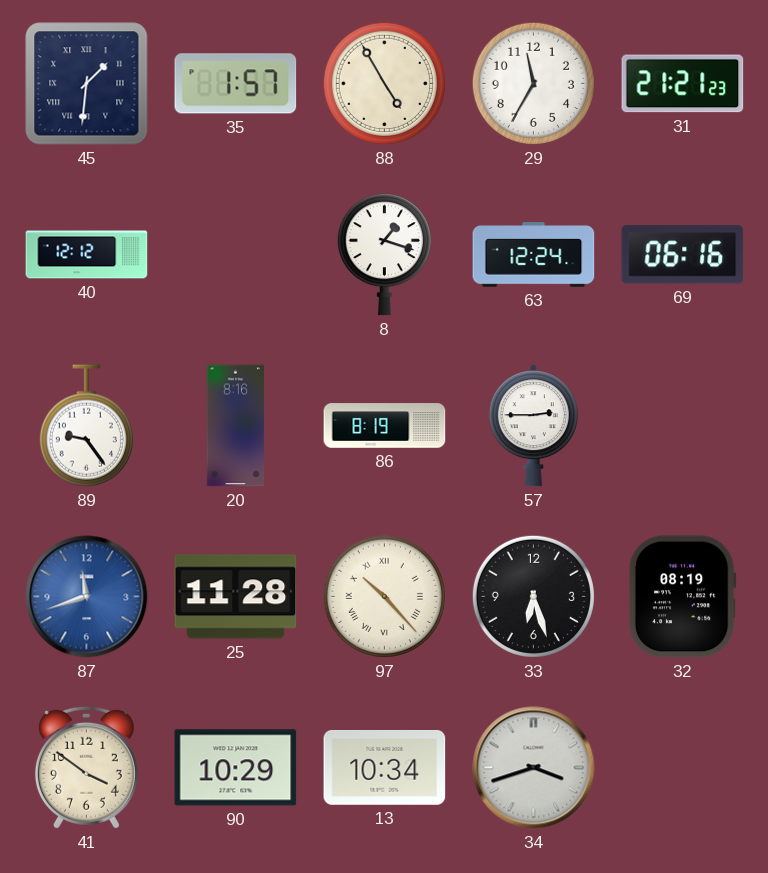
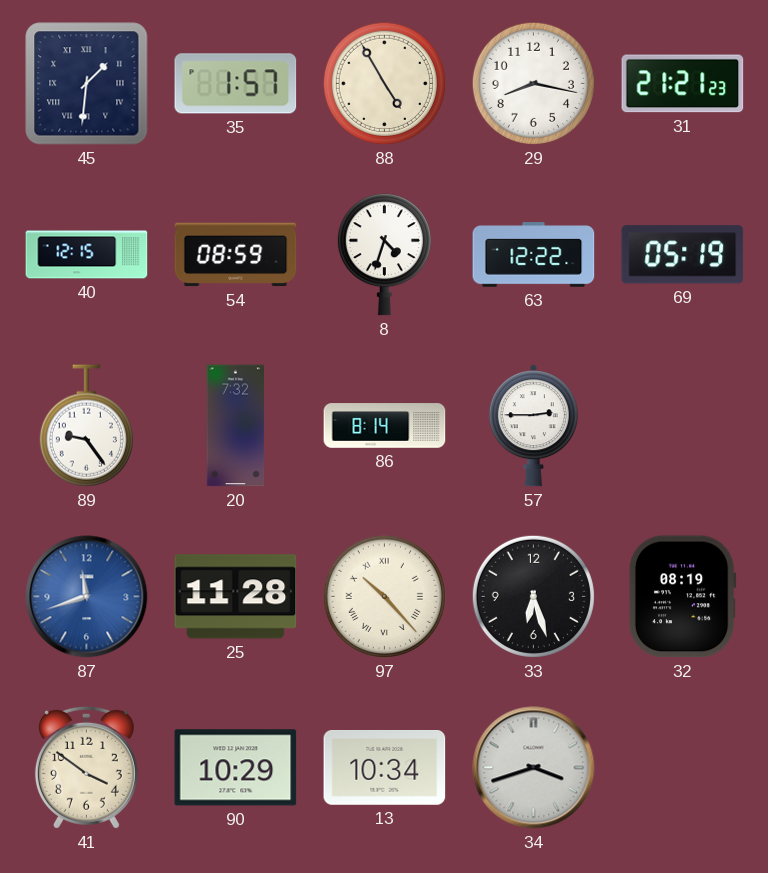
29: 11:35 -> 8:17
40: 12:12 -> 12:15
54: none -> 08:59
8: 1:18 -> 4:33
63: 12:24 -> 12:22
69: 06:16 -> 05:19
20: 8:16 -> 7:32
86: 8:19 -> 8:14
